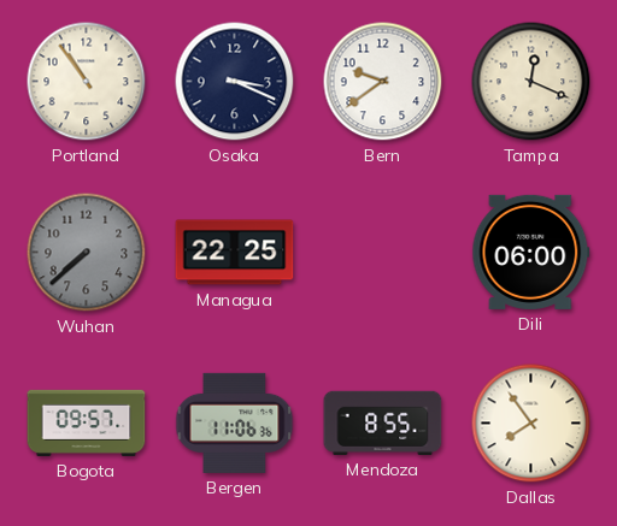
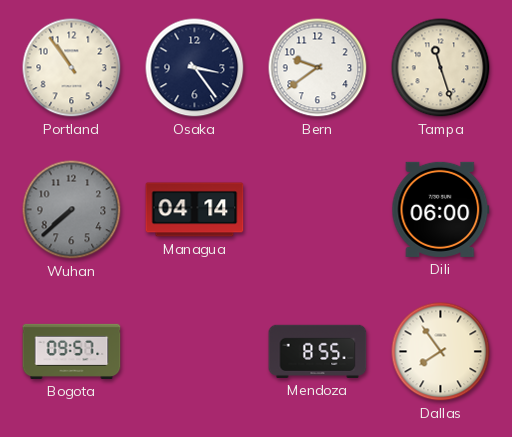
Osaka: 3:19 -> 3:24
Tampa: 12:19 -> 11:27
Managua: 22:25 -> 04:14
Bergen: 11:06 -> none
